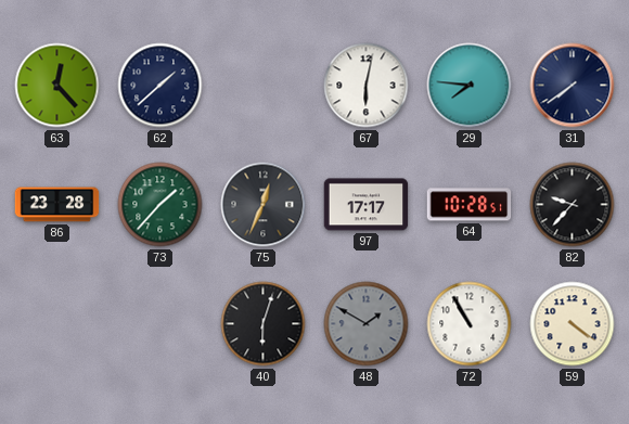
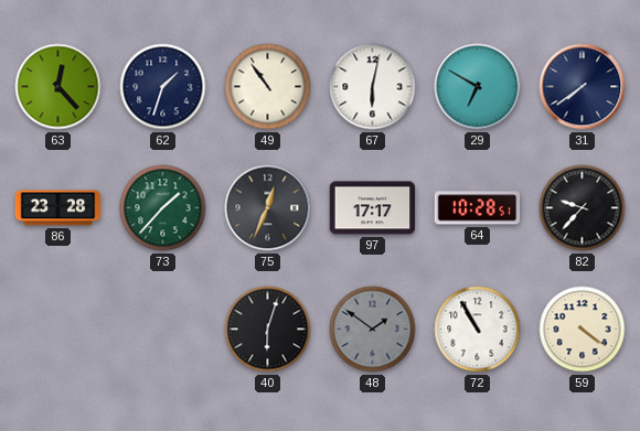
62: 1:38 -> 1:33
49: none -> 10:54
29: 7:46 -> 6:50
48: 1:50 -> 1:51
